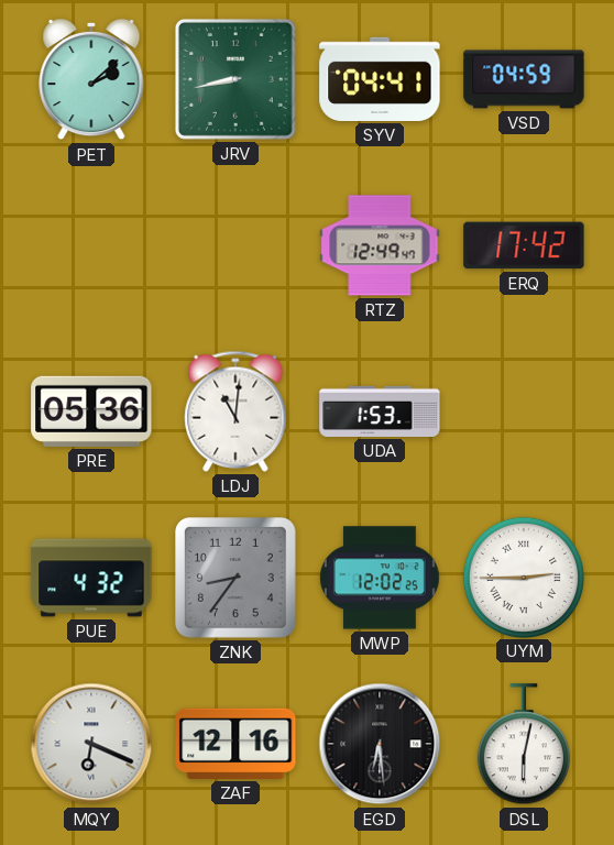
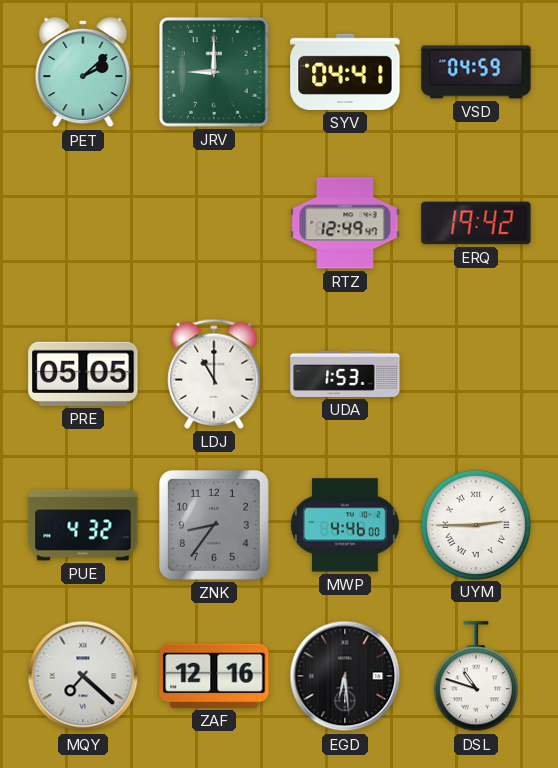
JRV: 8:43 -> 9:00
ERQ: 17:42 -> 19:42
PRE: 05:36 -> 05:05
LDJ: 11:01 -> 11:00
MWP: 12:02 -> 4:46
MQY: 6:19 -> 7:22
DSL: 6:02 -> 10:48
